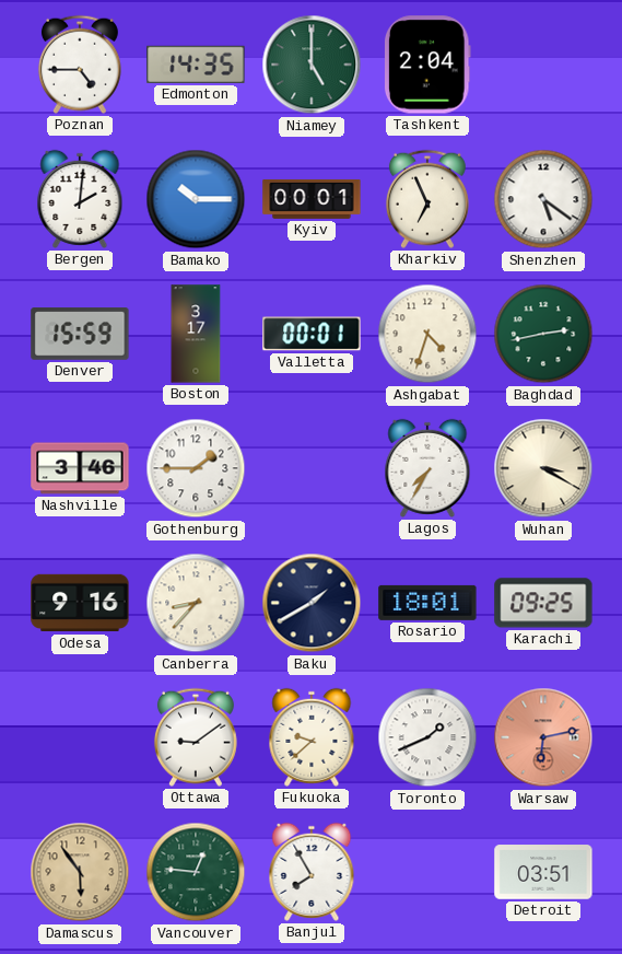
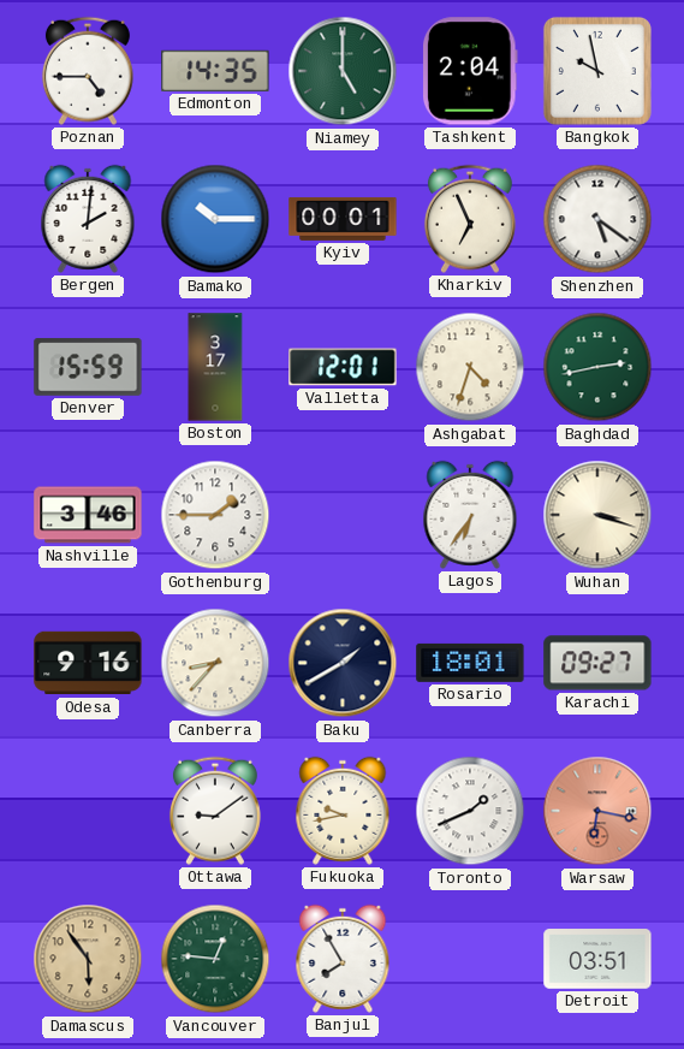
Bangkok: none -> 9:58
Valletta: 00:01 -> 12:01
Lagos: 7:35 -> 6:36
Wuhan: 3:20 -> 3:18
Karachi: 09:25 -> 09:27
Fukuoka: 9:38 -> 9:43
Warsaw: 6:13 -> 6:17
